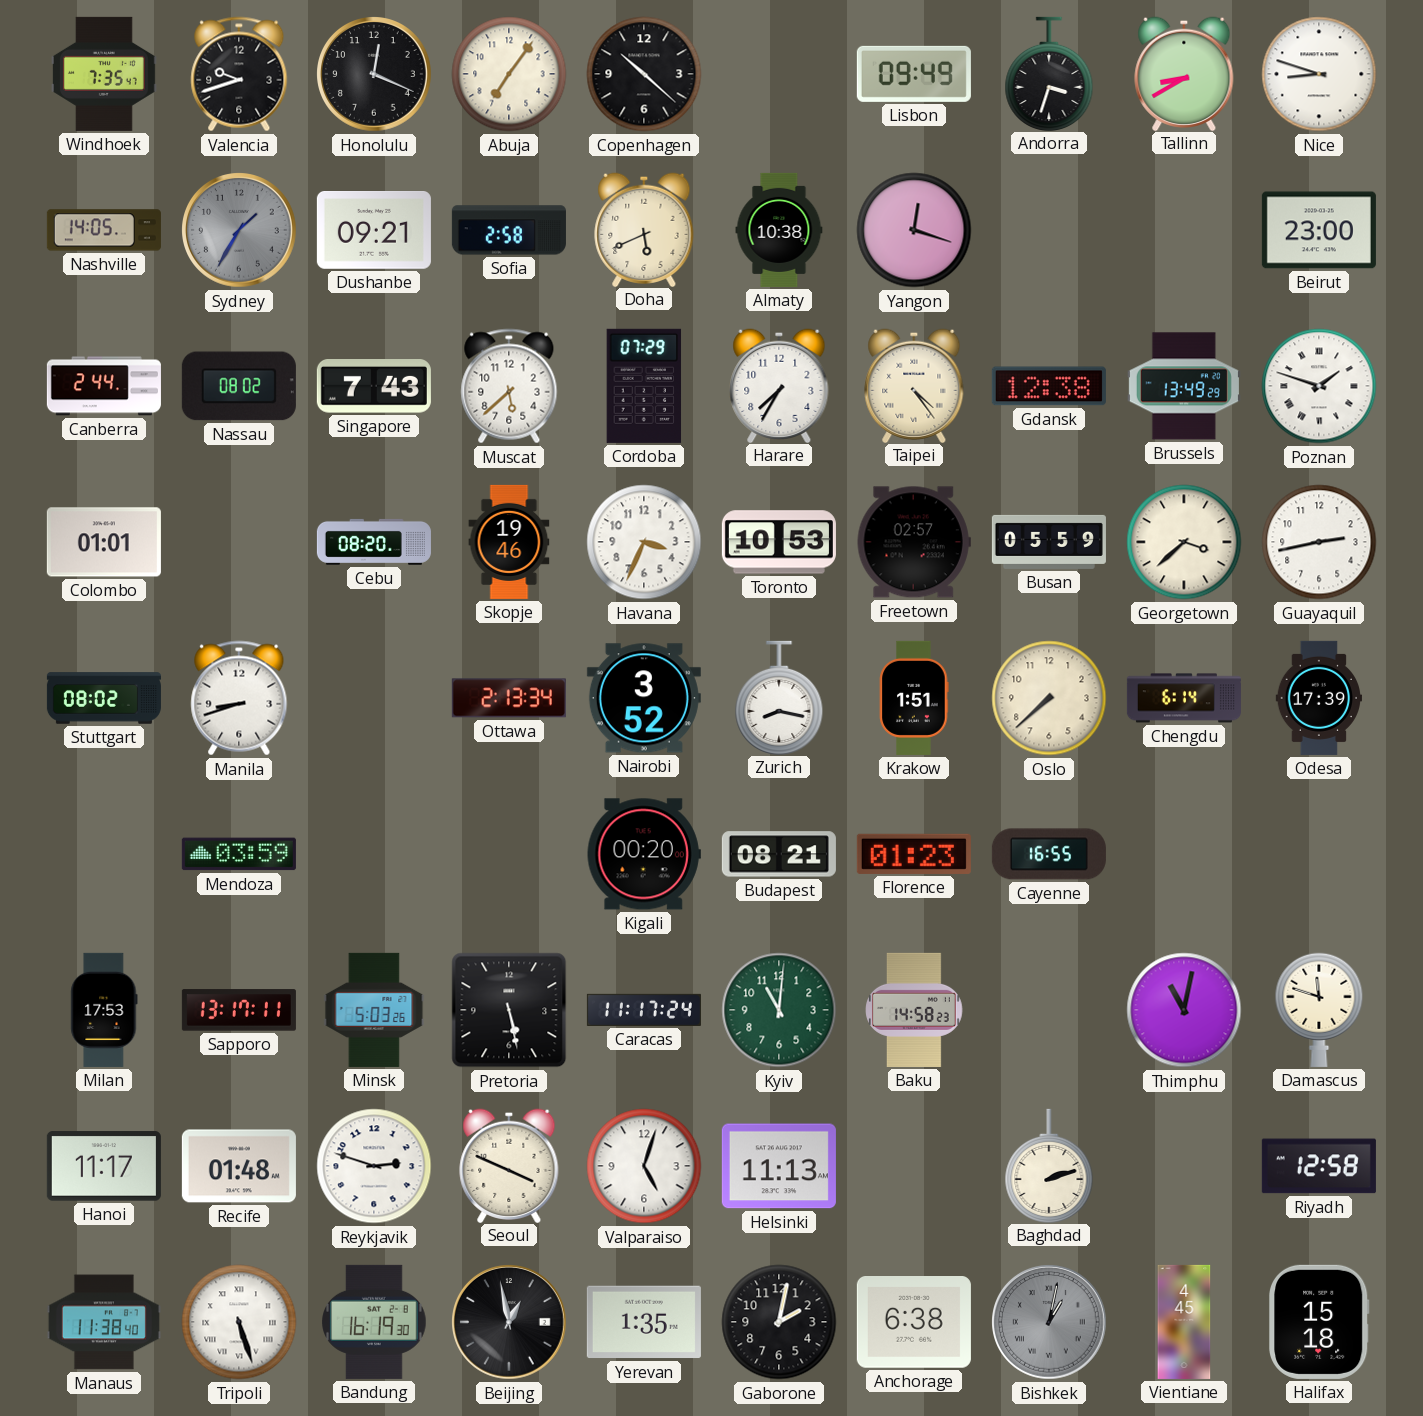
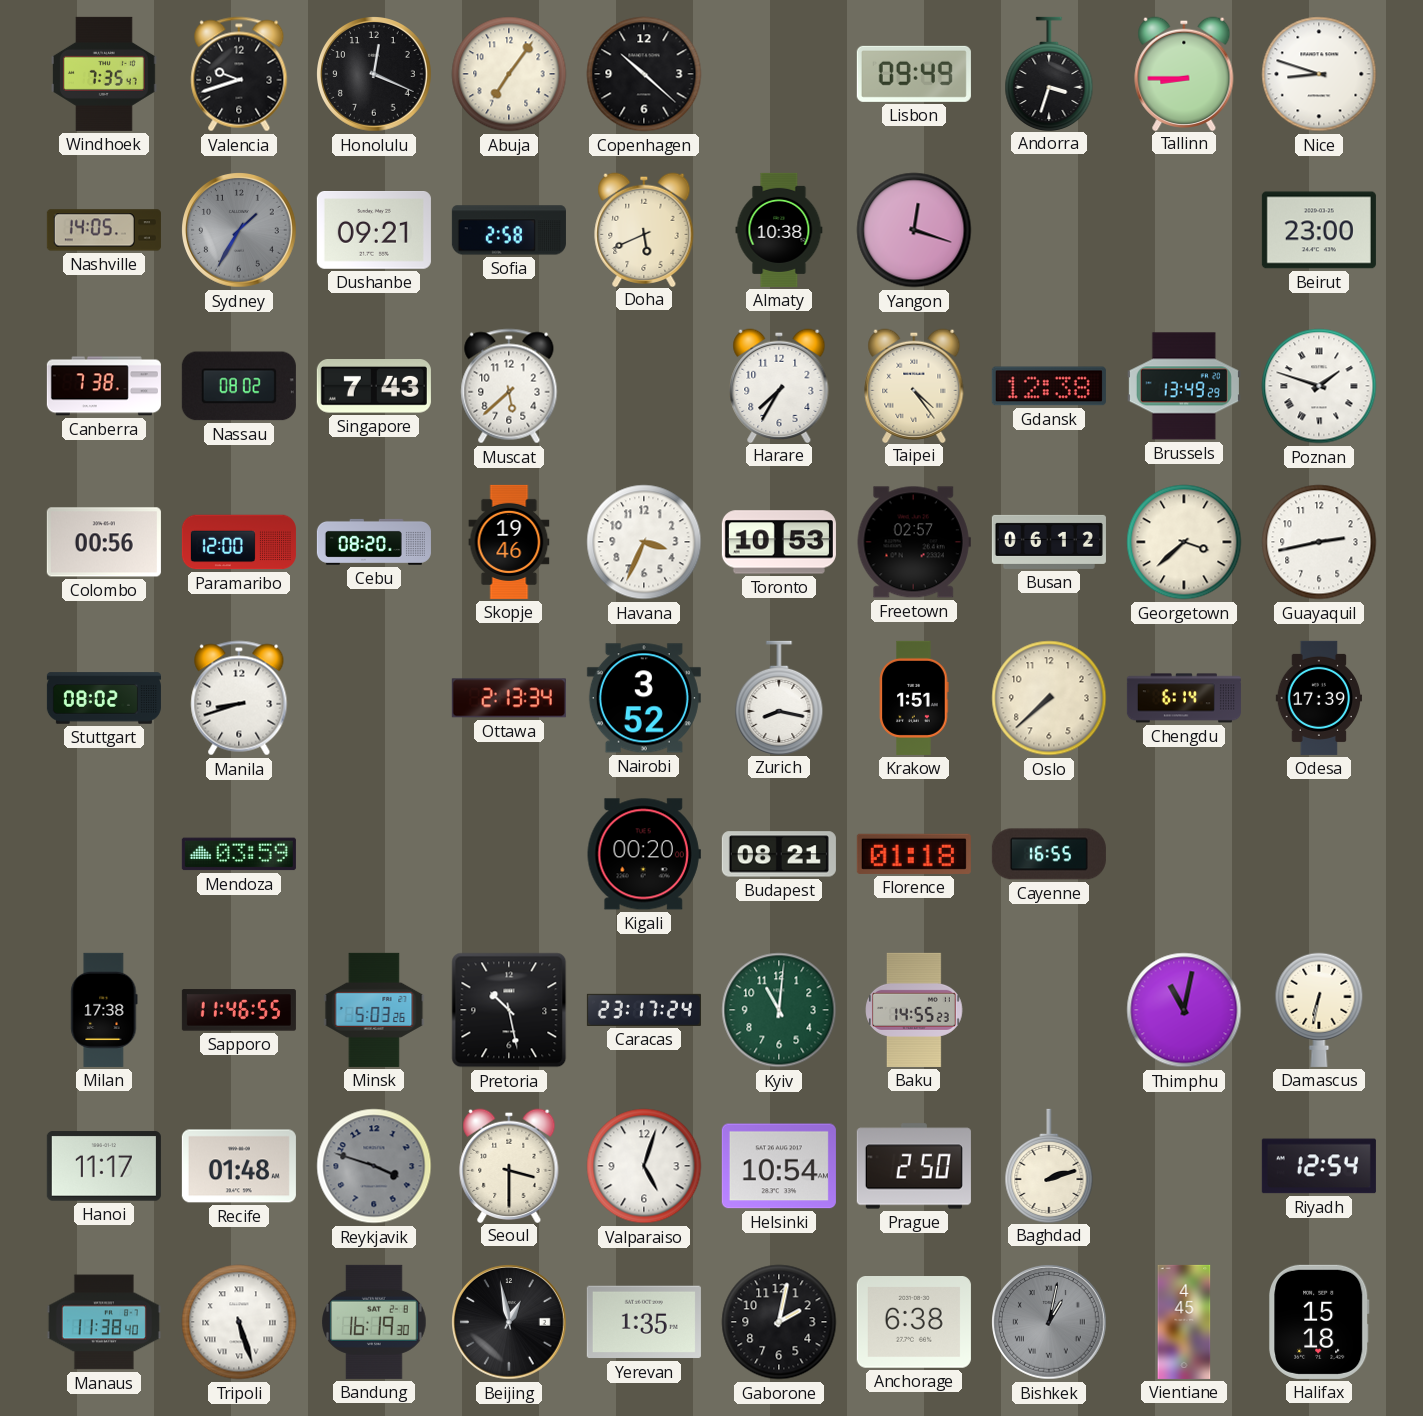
Tallinn: 8:40 -> 8:45
Canberra: 2:44 -> 7:38
Cordoba: 07:29 -> none
Colombo: 01:01 -> 00:56
Paramaribo: none -> 12:00
Busan: 05:59 -> 06:12
Florence: 01:23 -> 01:18
Milan: 17:53 -> 17:38
Sapporo: 13:17 -> 11:46
Pretoria: 5:28 -> 10:28
Caracas: 11:17 -> 23:17
Baku: 14:58 -> 14:55
Damascus: 11:48 -> 6:32
Reykjavik: 2:48 -> 3:48
Reykjavik dial: white -> grey
Seoul: 3:49 -> 3:30
Helsinki: 11:13 -> 10:54
Prague: none -> 2:50
Riyadh: 12:58 -> 12:54
